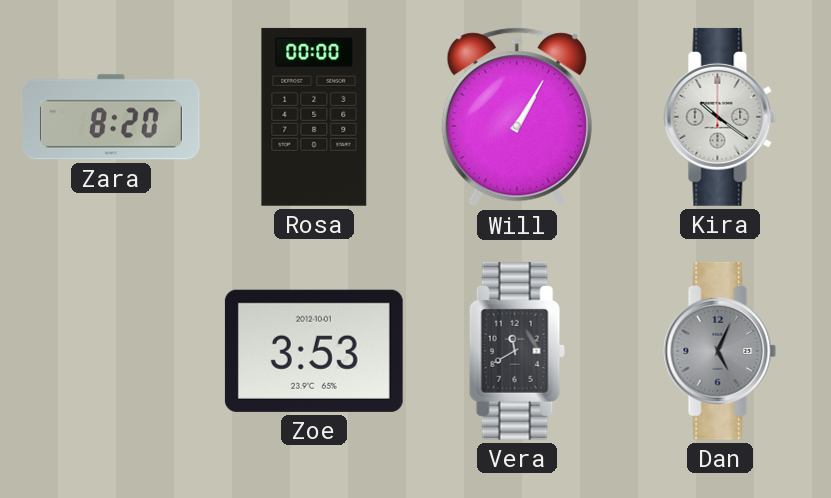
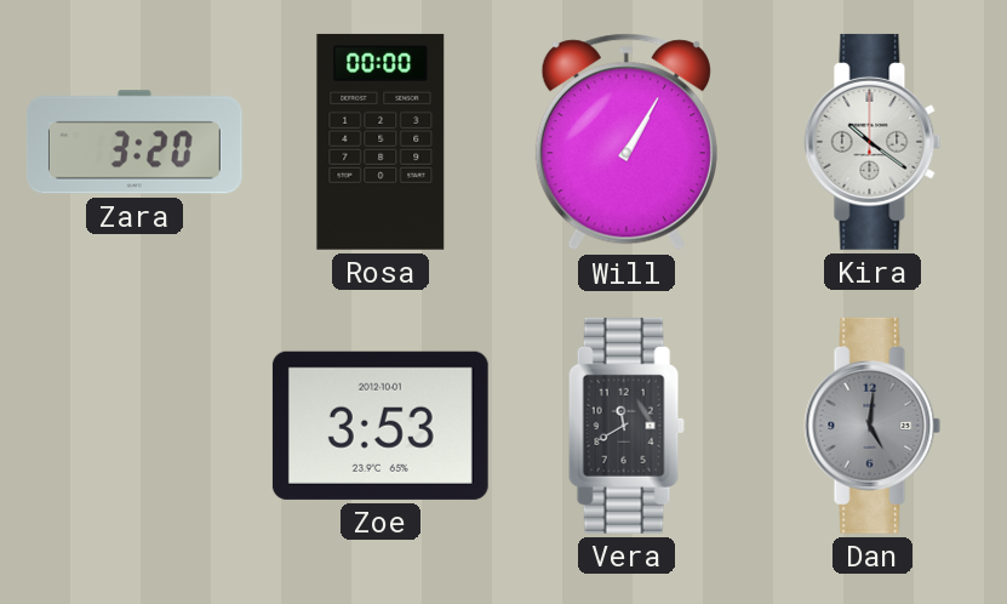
Zara: 8:20 -> 3:20
Dan: 5:04 -> 5:01
